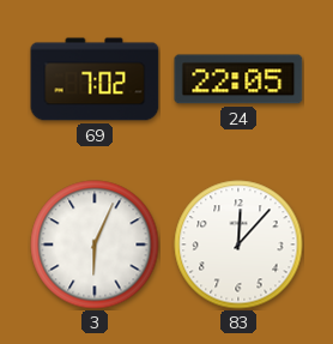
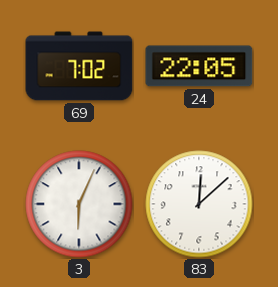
83: 12:07 -> 12:08
